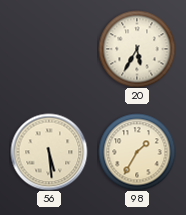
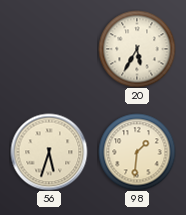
56: 5:29 -> 5:33
98: 1:35 -> 1:31
